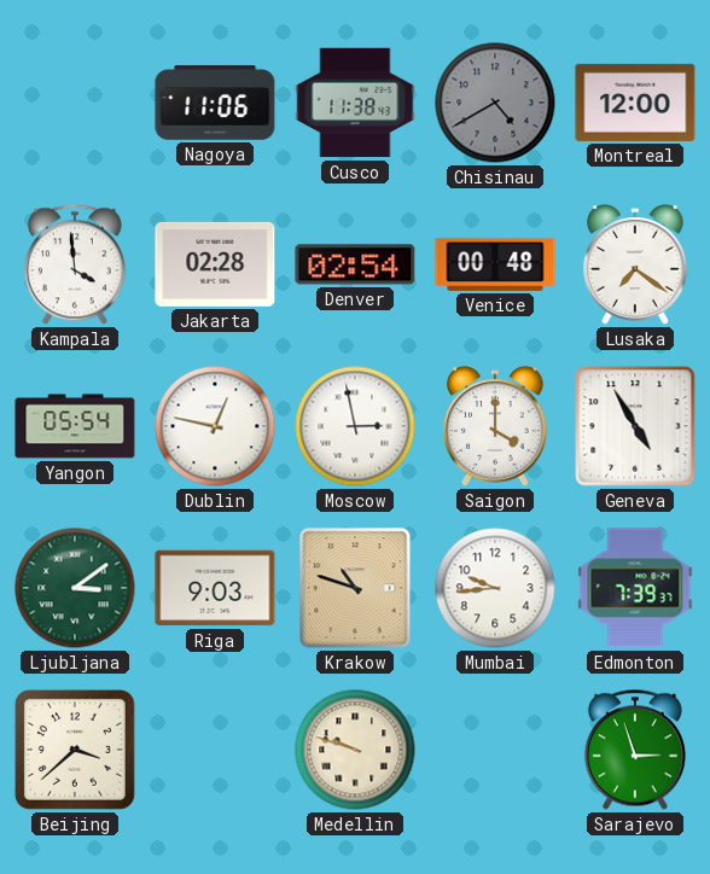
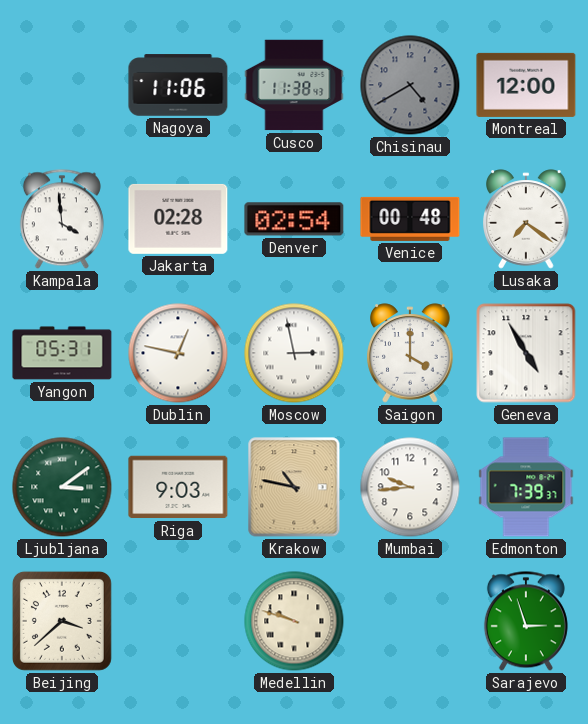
Yangon: 05:54 -> 05:31
Krakow: 10:48 -> 10:47
